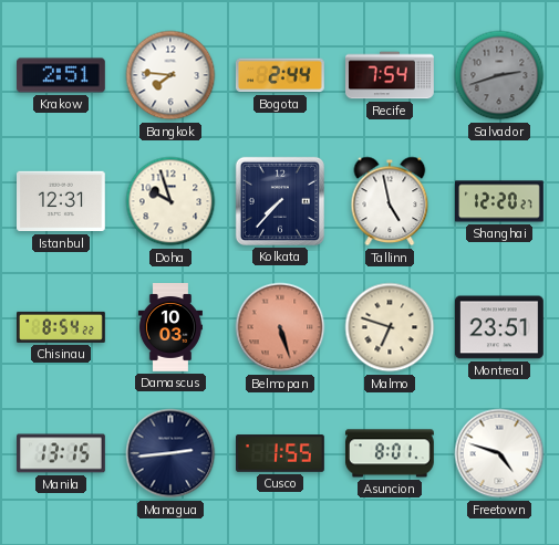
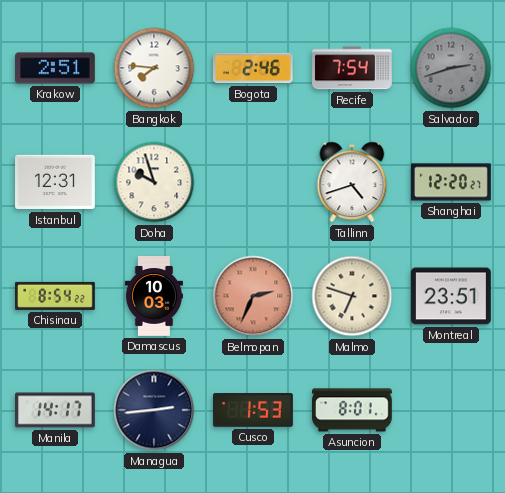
Bogota: 2:44 -> 2:46
Kolkata: 7:37 -> none
Tallinn: 4:58 -> 4:42
Belmopan: 5:27 -> 2:34
Manila: 13:15 -> 14:17
Cusco: 1:55 -> 1:53
Freetown: 4:48 -> none
